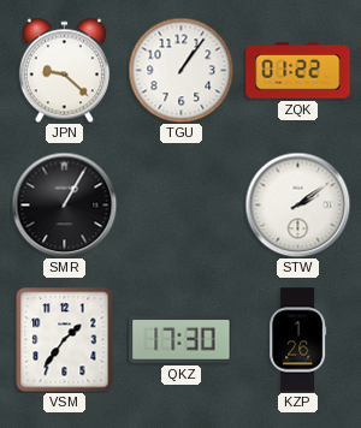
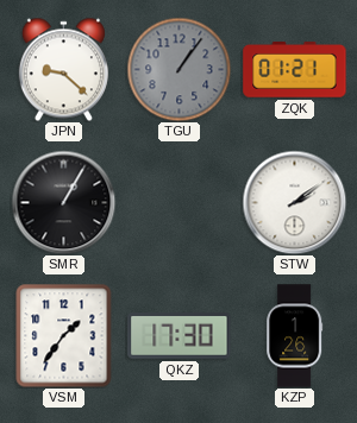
TGU dial: white -> grey
ZQK: 01:22 -> 01:21
